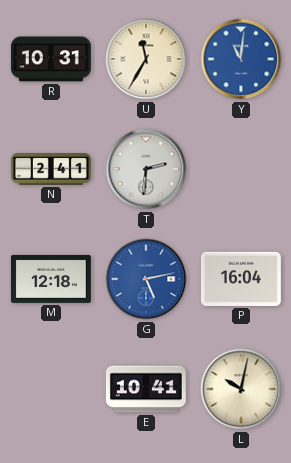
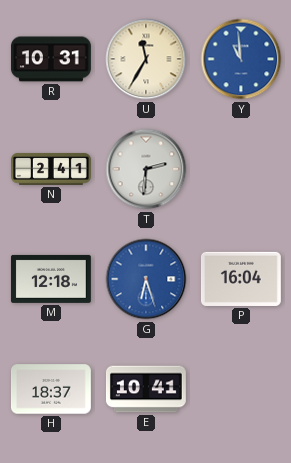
Y: 11:01 -> 10:59
G: 5:13 -> 6:27
H: none -> 18:37
L: 10:02 -> none
